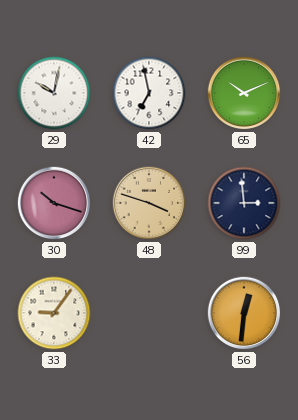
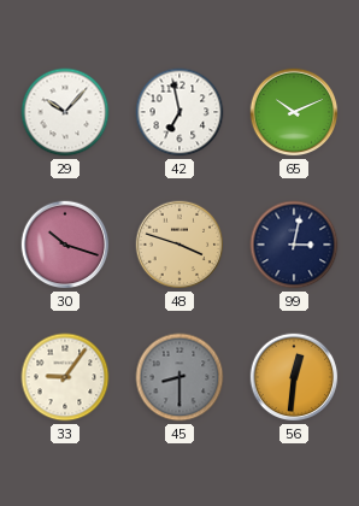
29: 10:02 -> 10:07
99: 2:59 -> 3:02
45: none -> 8:30
